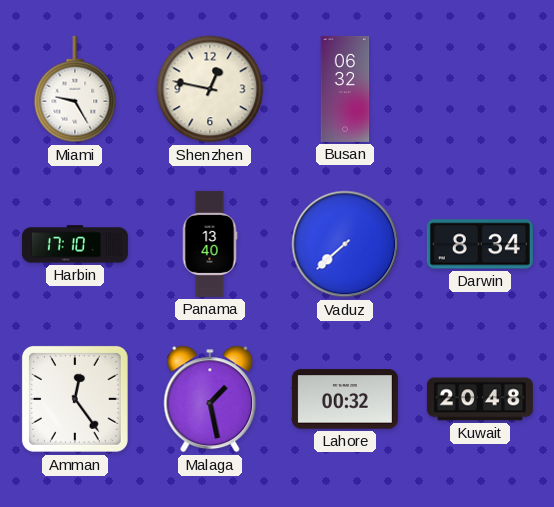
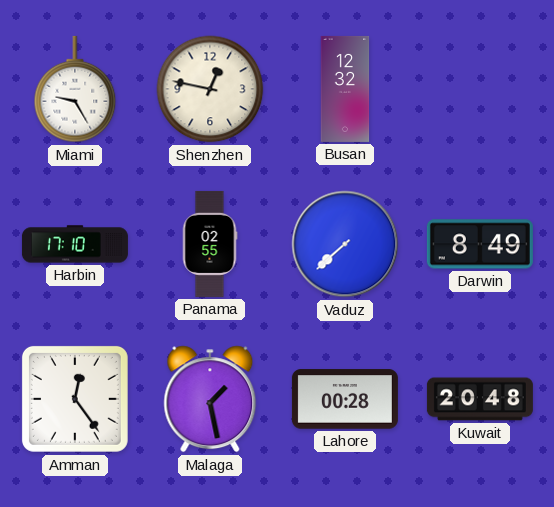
Busan: 06:32 -> 12:32
Panama: 13:40 -> 02:55
Darwin: 8:34 -> 8:49
Lahore: 00:32 -> 00:28
